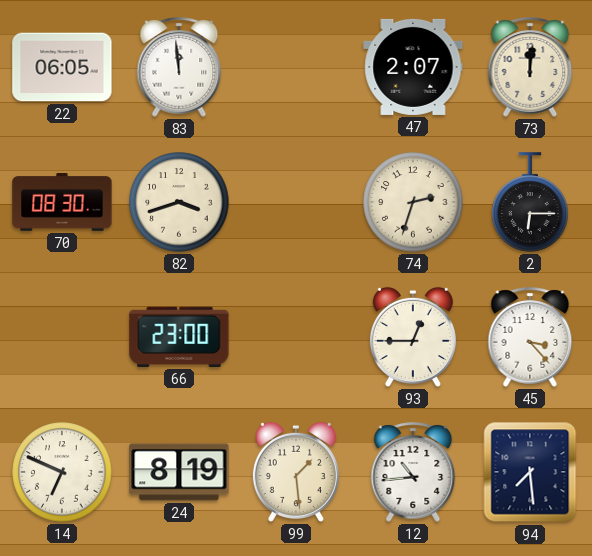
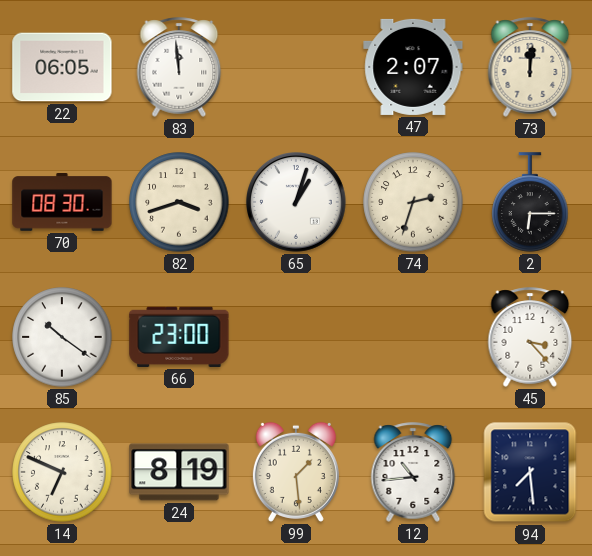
65: none -> 1:03
85: none -> 10:21
93: 12:45 -> none
